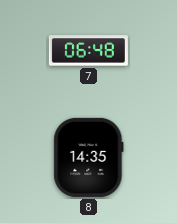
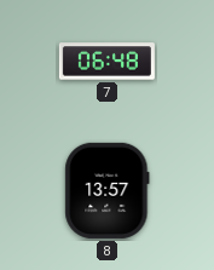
8: 14:35 -> 13:57
